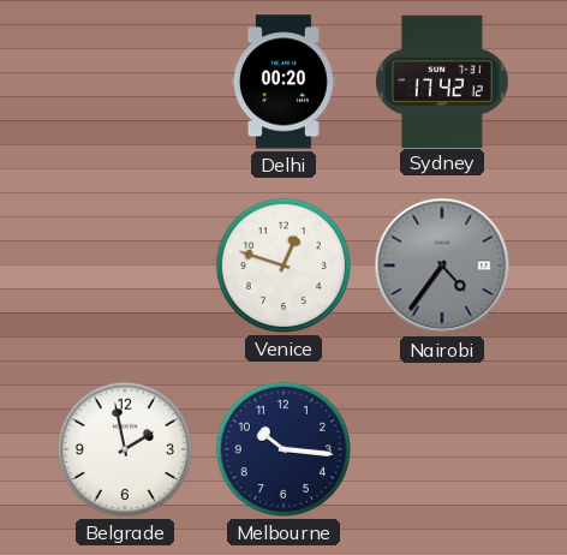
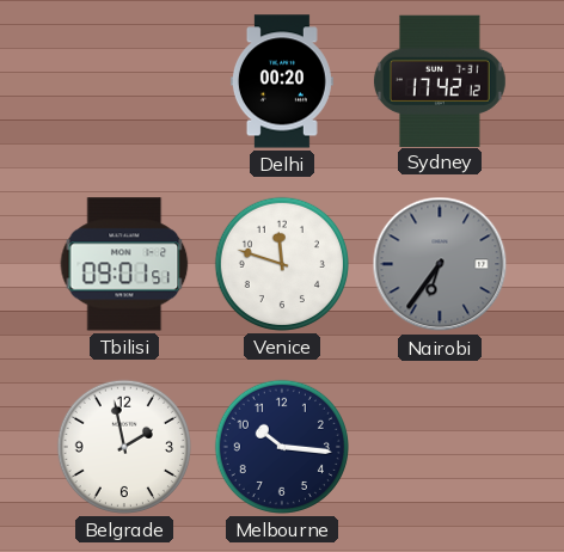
Tbilisi: none -> 09:01
Venice: 12:48 -> 11:48
Nairobi: 4:36 -> 6:36
